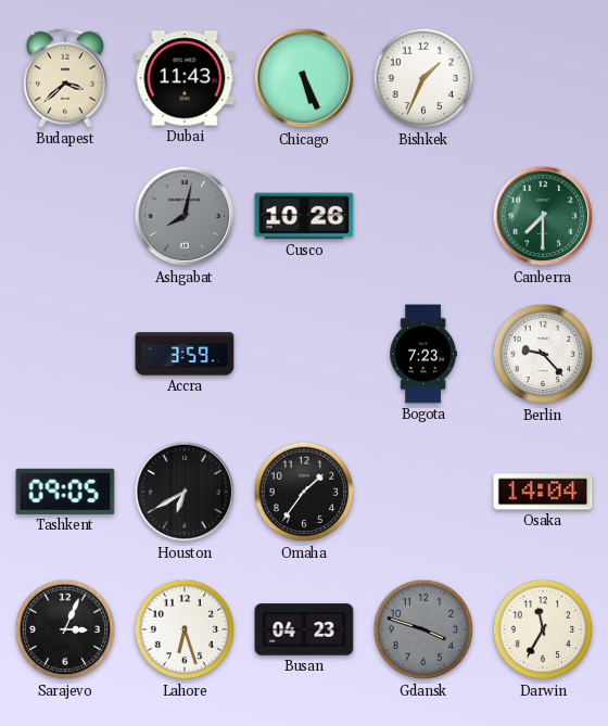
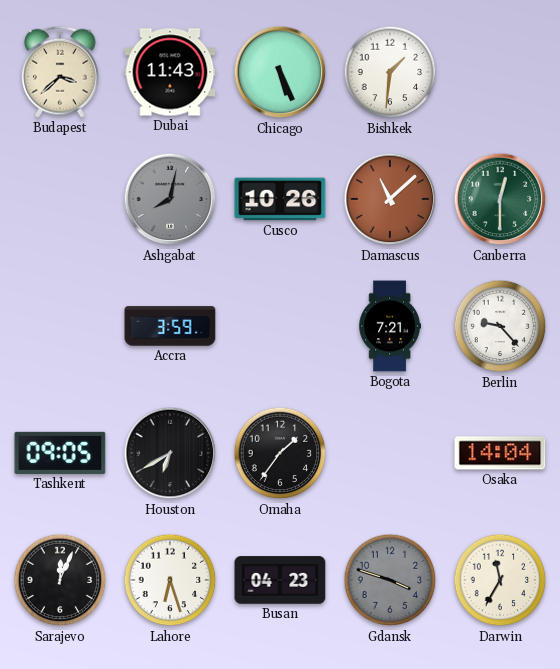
Bishkek: 1:34 -> 1:31
Damascus: none -> 11:08
Canberra: 7:30 -> 12:30
Bogota: 7:23 -> 7:21
Sarajevo: 3:04 -> 12:04
